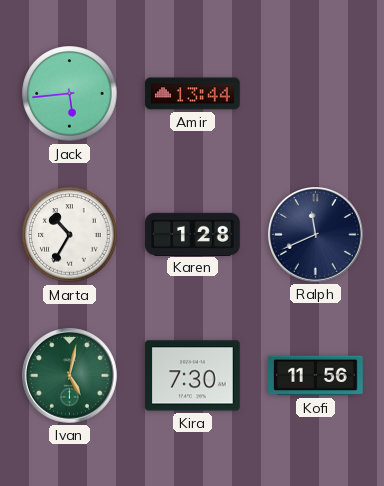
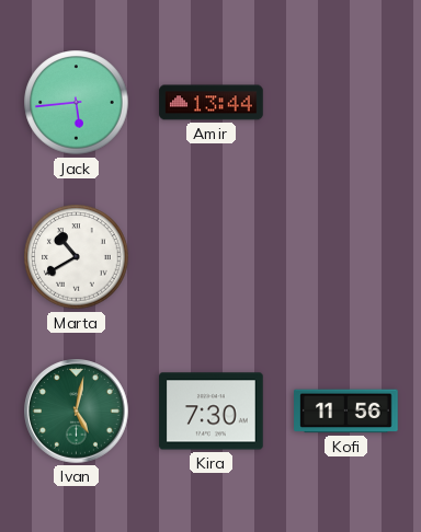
Marta: 10:35 -> 10:40
Karen: 1:28 -> none
Ralph: 11:41 -> none
